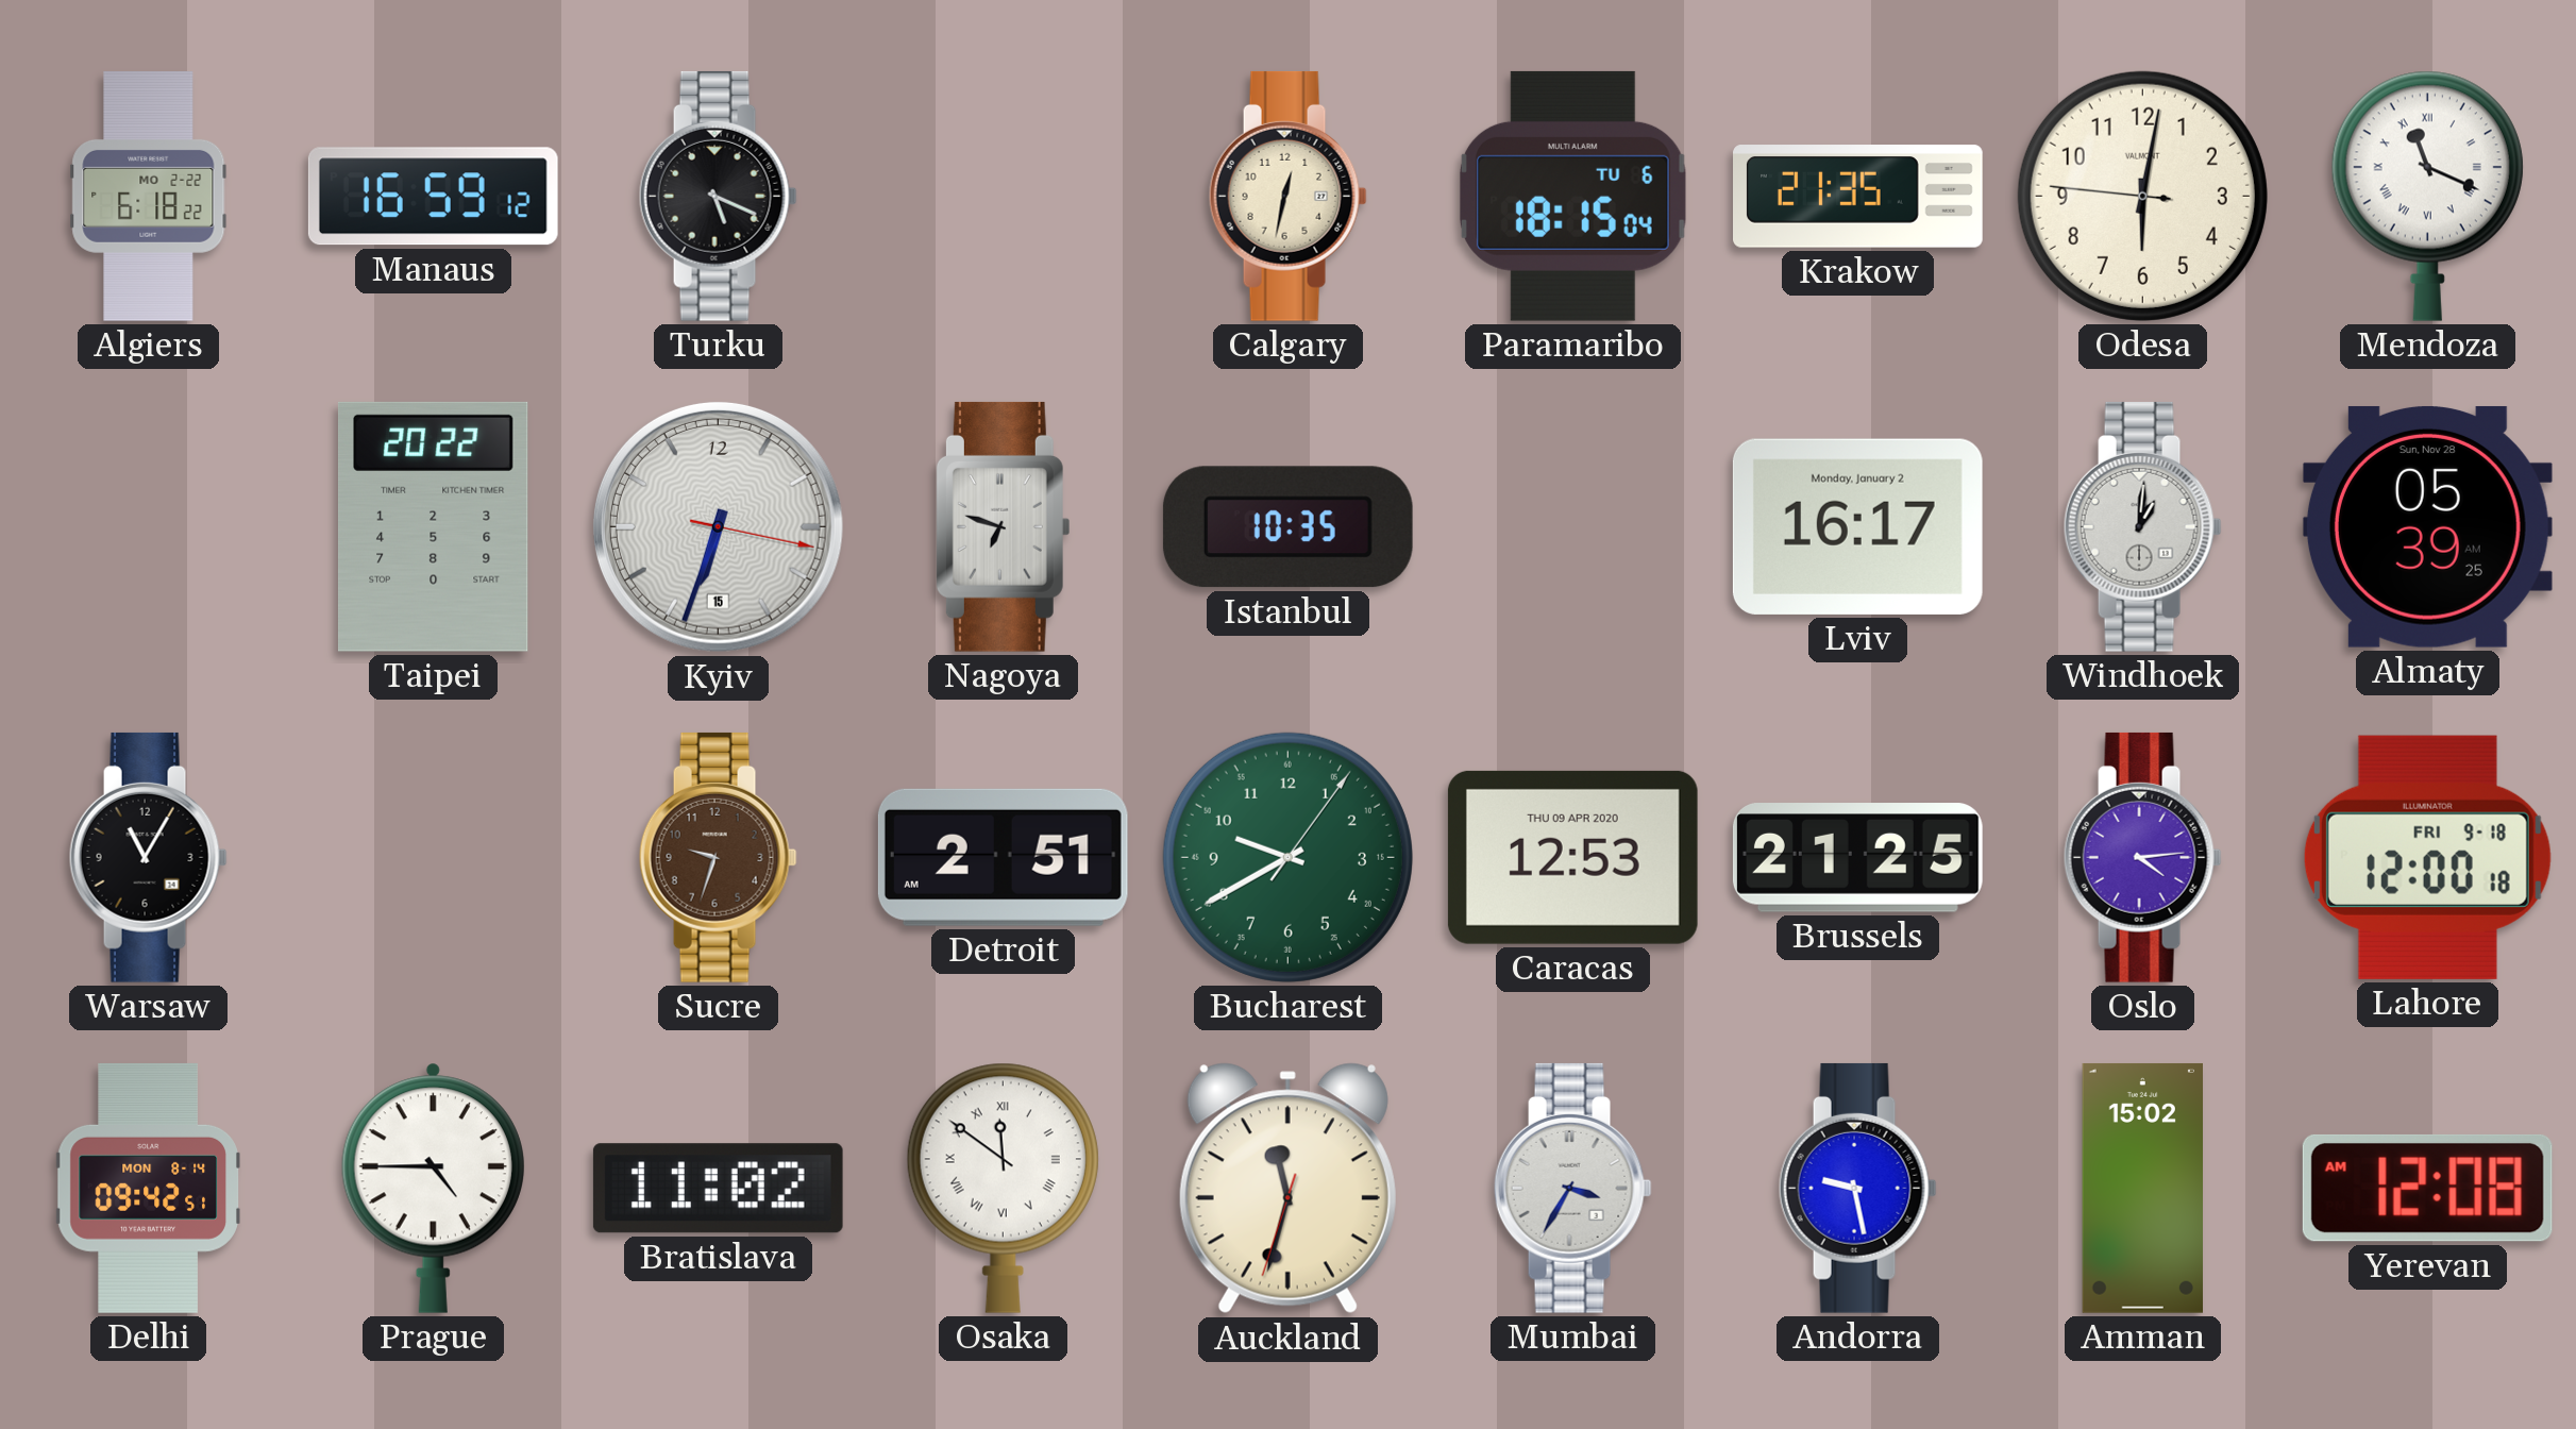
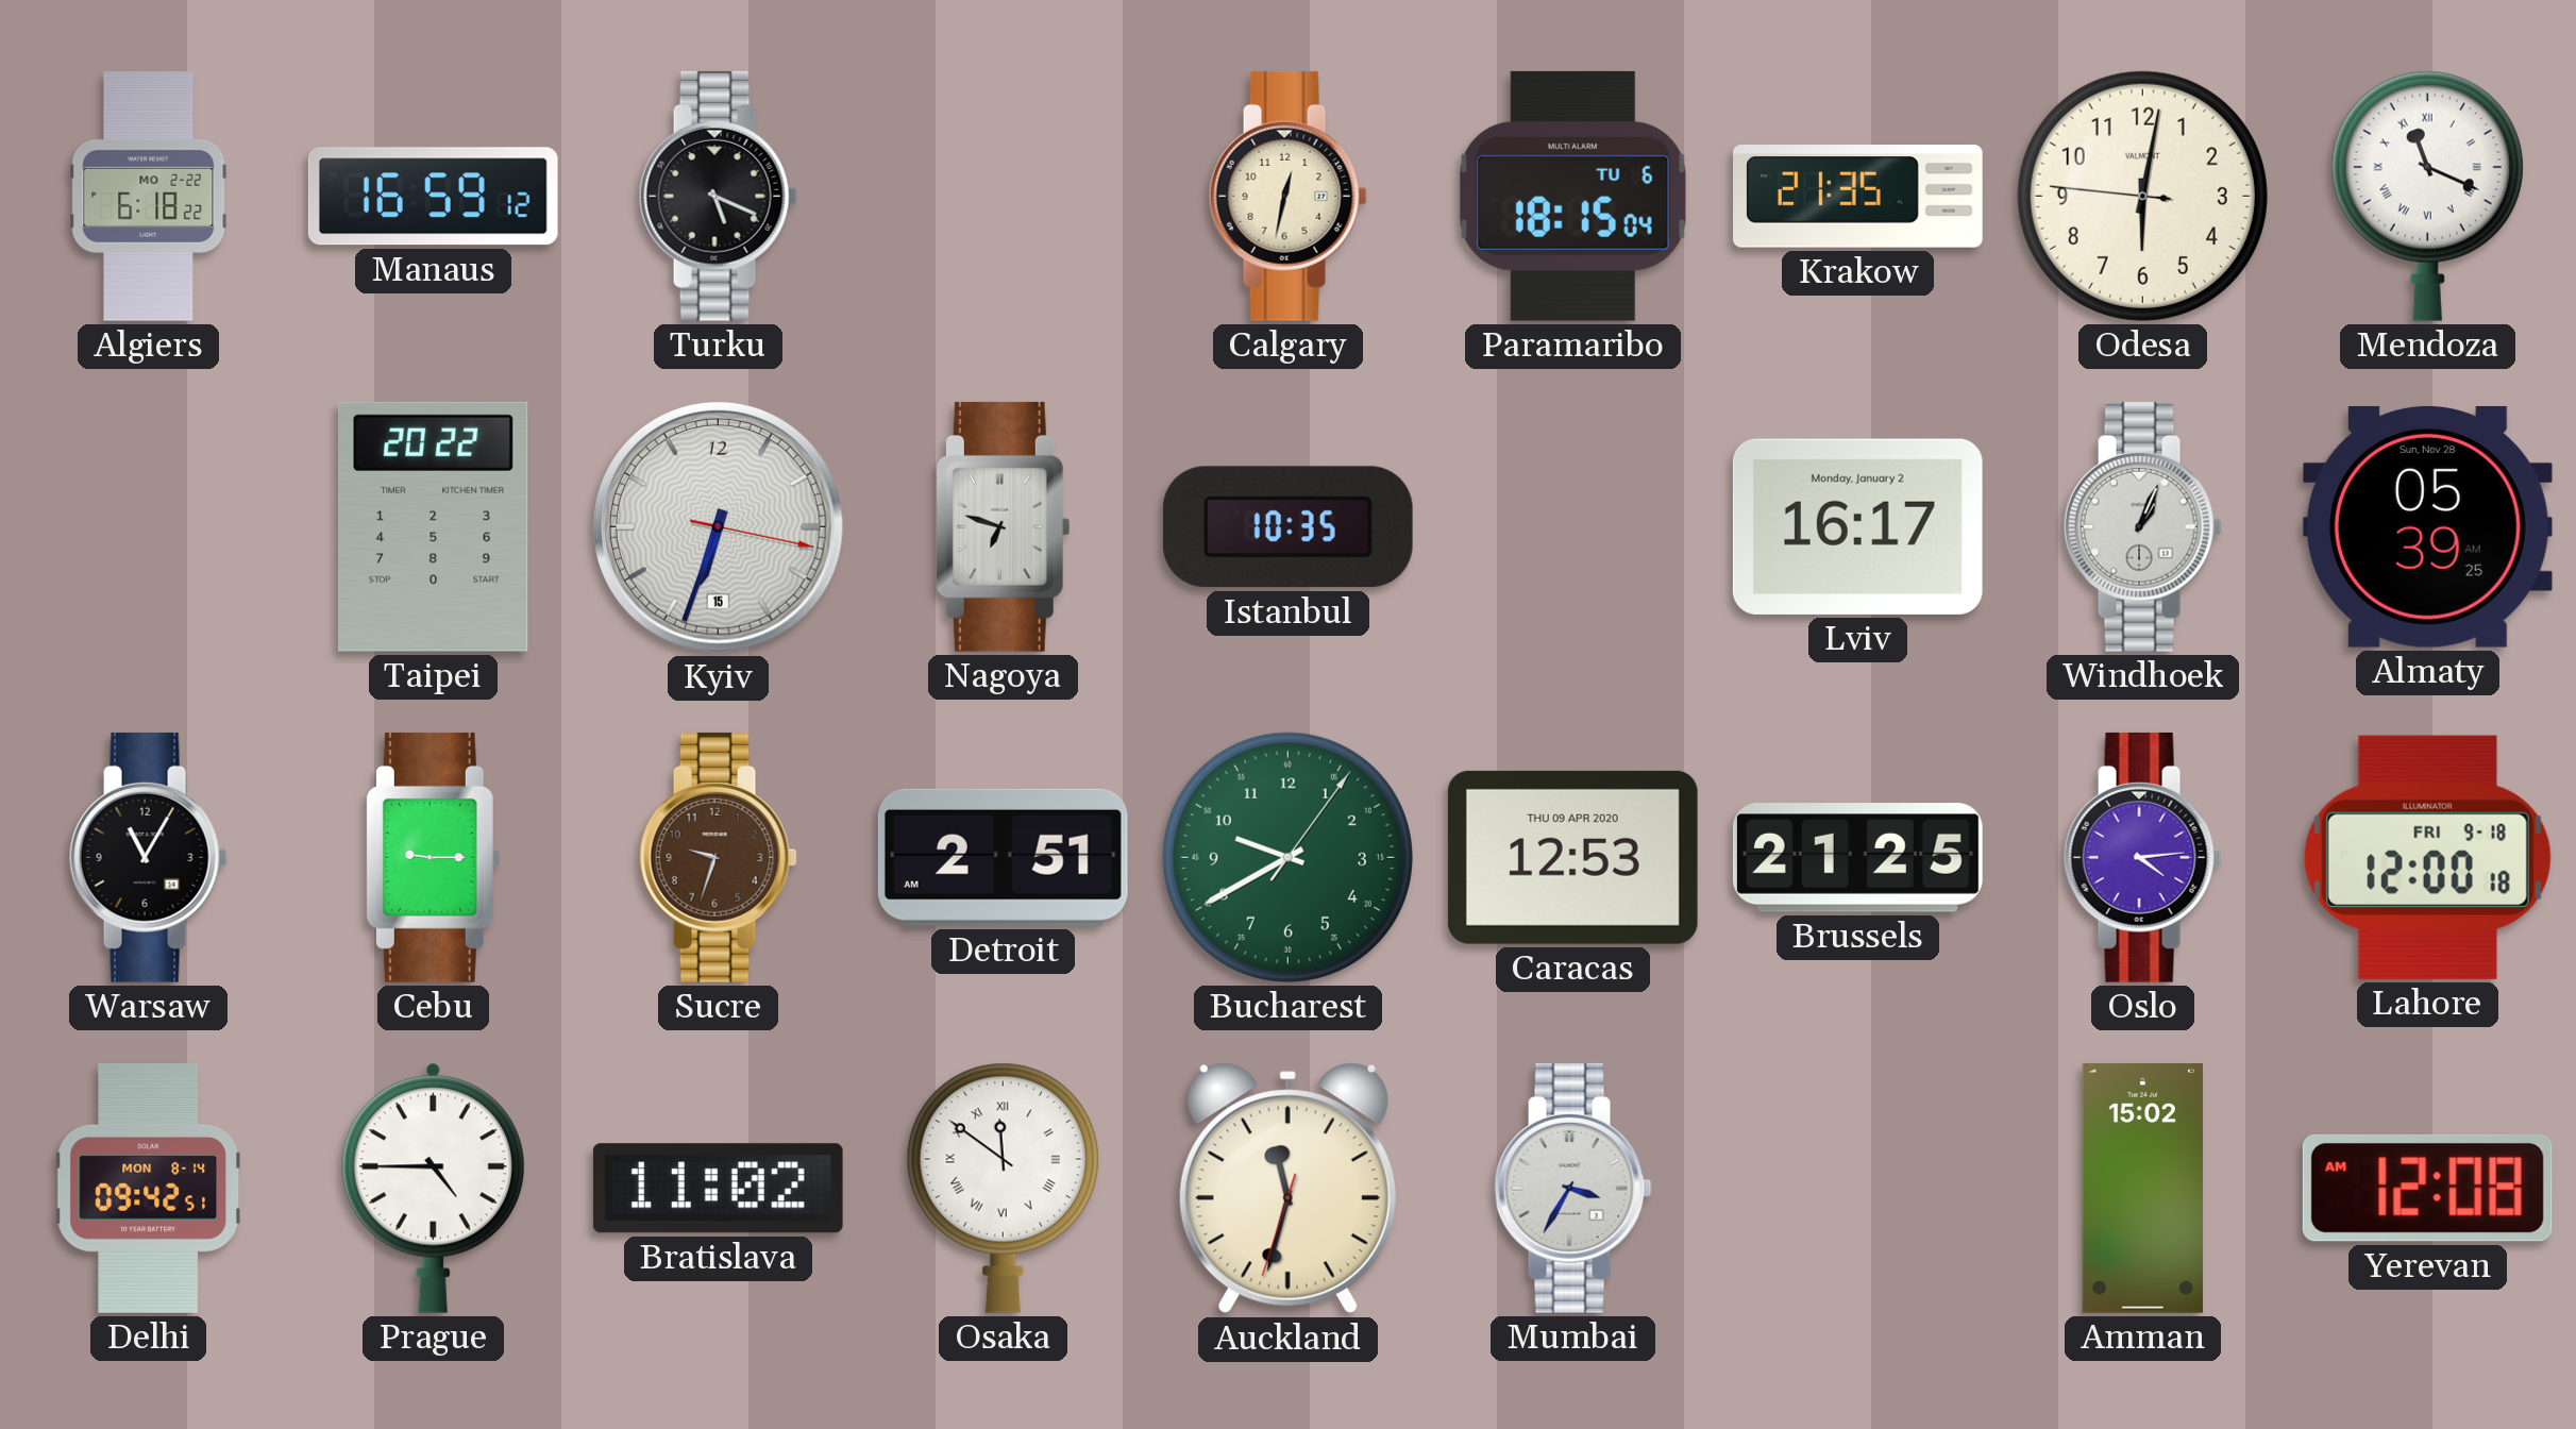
Windhoek: 1:01 -> 1:04
Cebu: none -> 9:15
Andorra: 9:28 -> none
